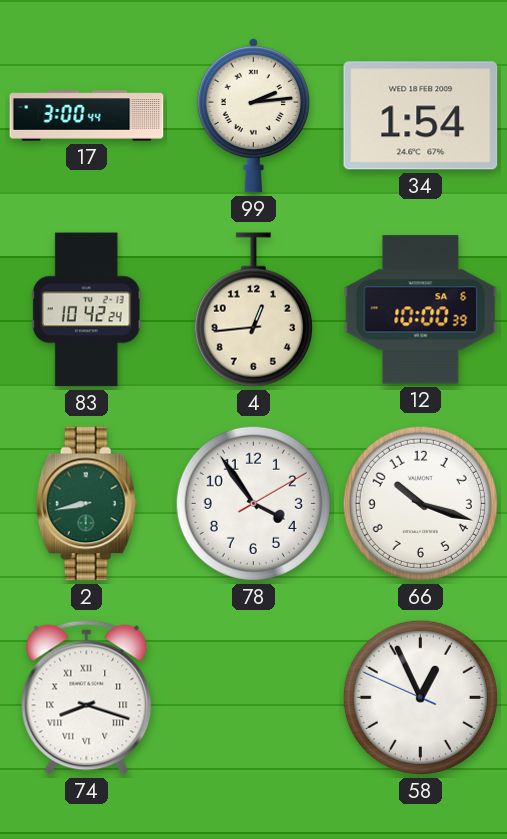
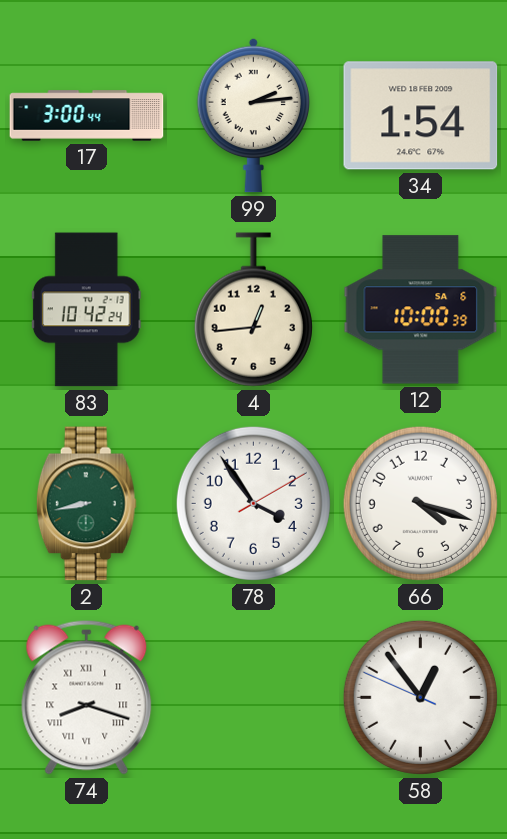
66: 10:18 -> 4:18
58: 12:55 -> 12:53
